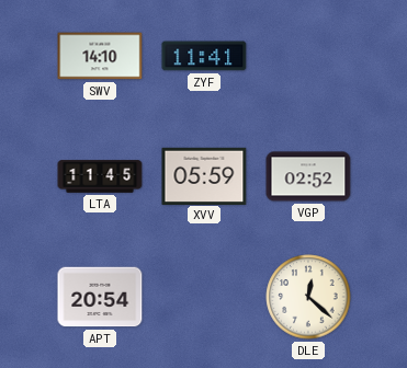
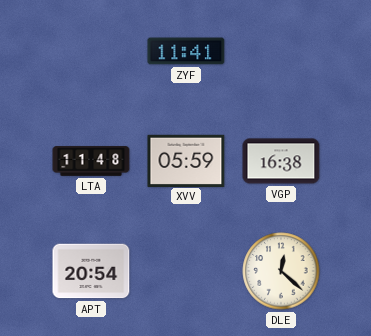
SWV: 14:10 -> none
LTA: 11:45 -> 11:48
VGP: 02:52 -> 16:38
